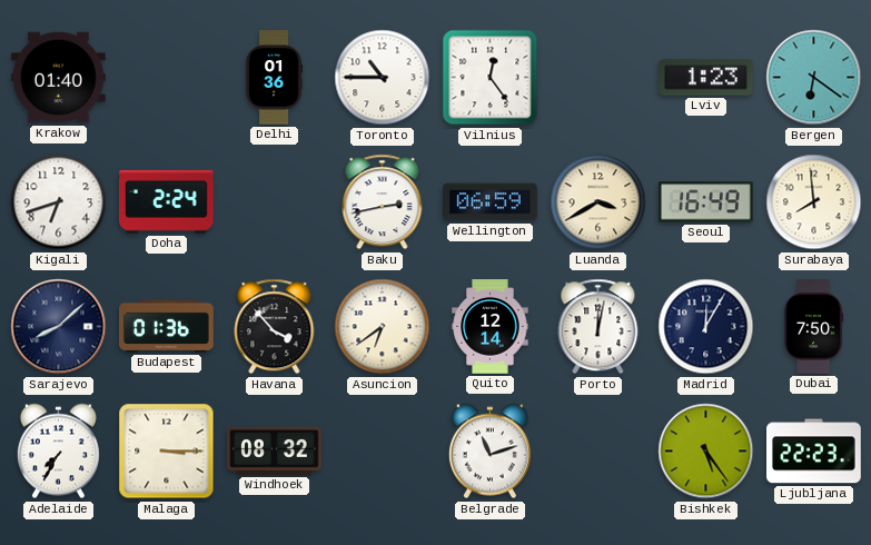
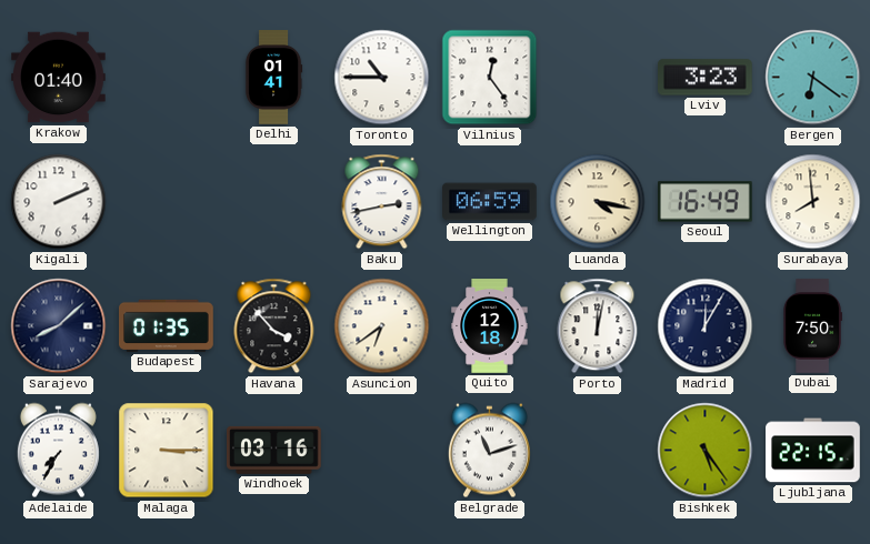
Delhi: 01:36 -> 01:41
Lviv: 1:23 -> 3:23
Kigali: 6:42 -> 2:11
Doha: 2:24 -> none
Luanda: 3:40 -> 4:17
Budapest: 01:36 -> 01:35
Quito: 12:14 -> 12:18
Windhoek: 08:32 -> 03:16
Ljubljana: 22:23 -> 22:15
